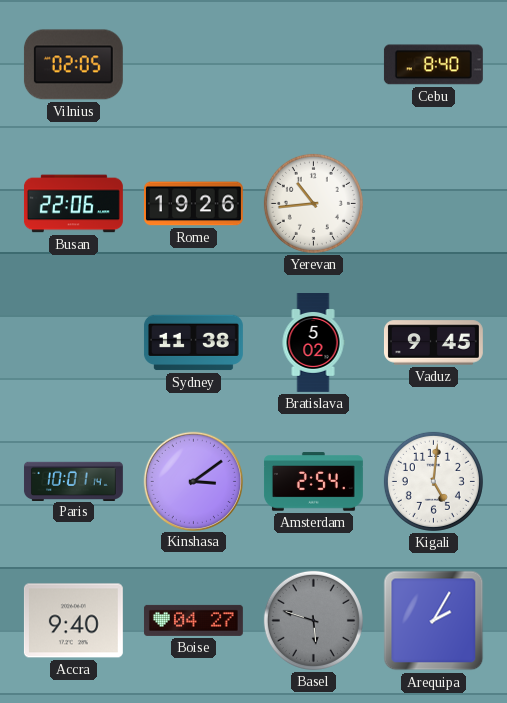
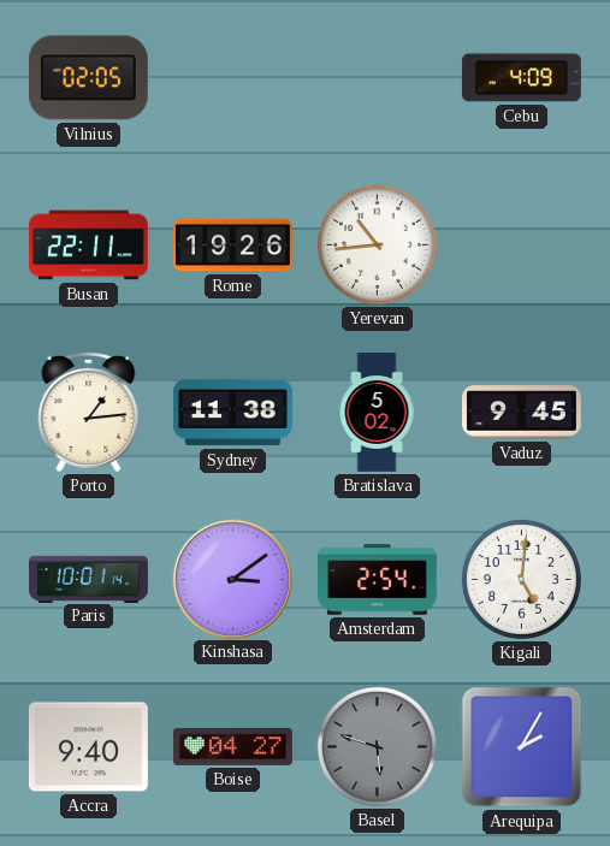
Cebu: 8:40 -> 4:09
Busan: 22:06 -> 22:11
Porto: none -> 1:14
